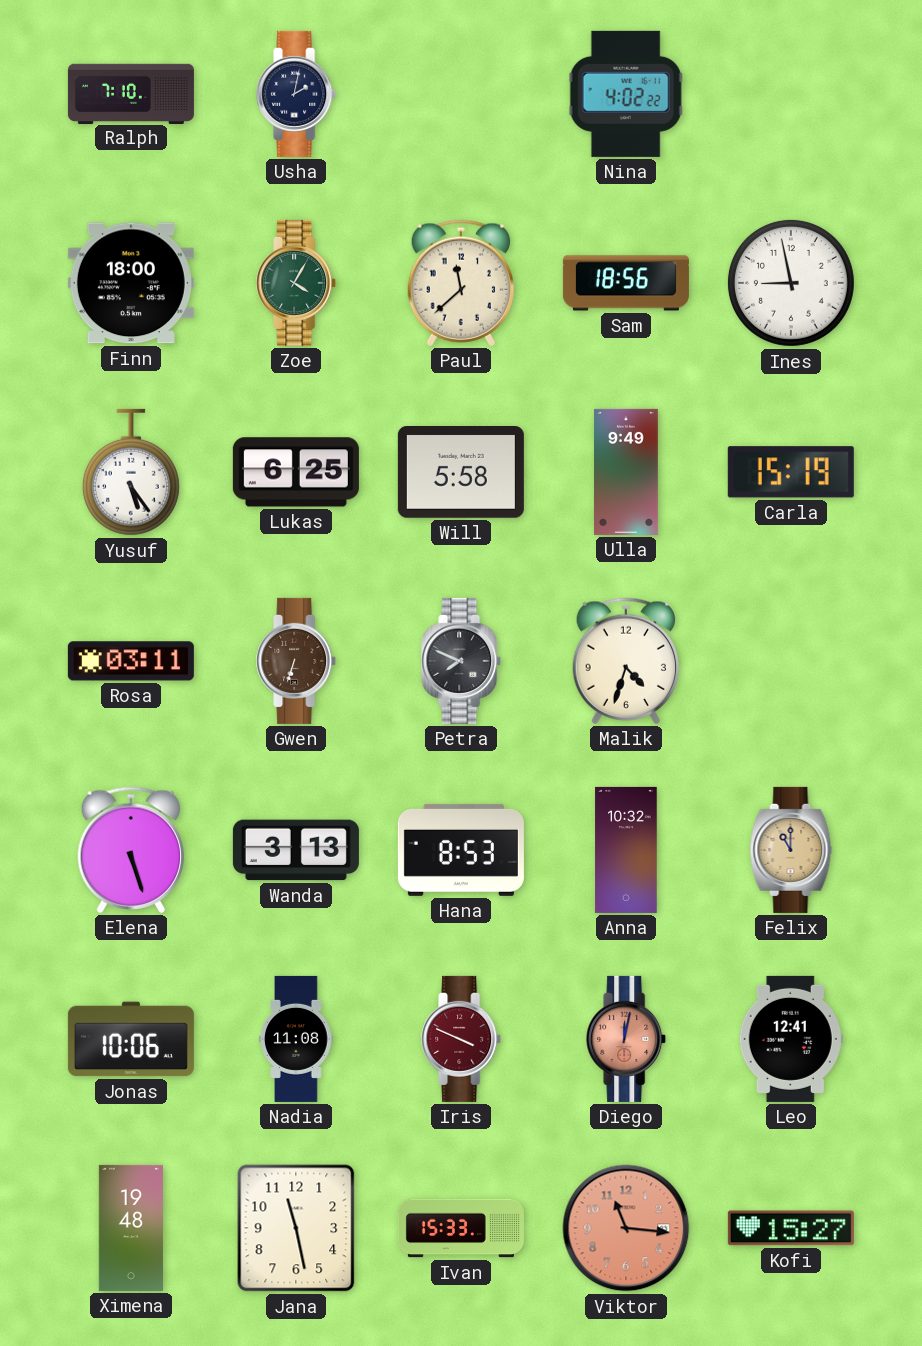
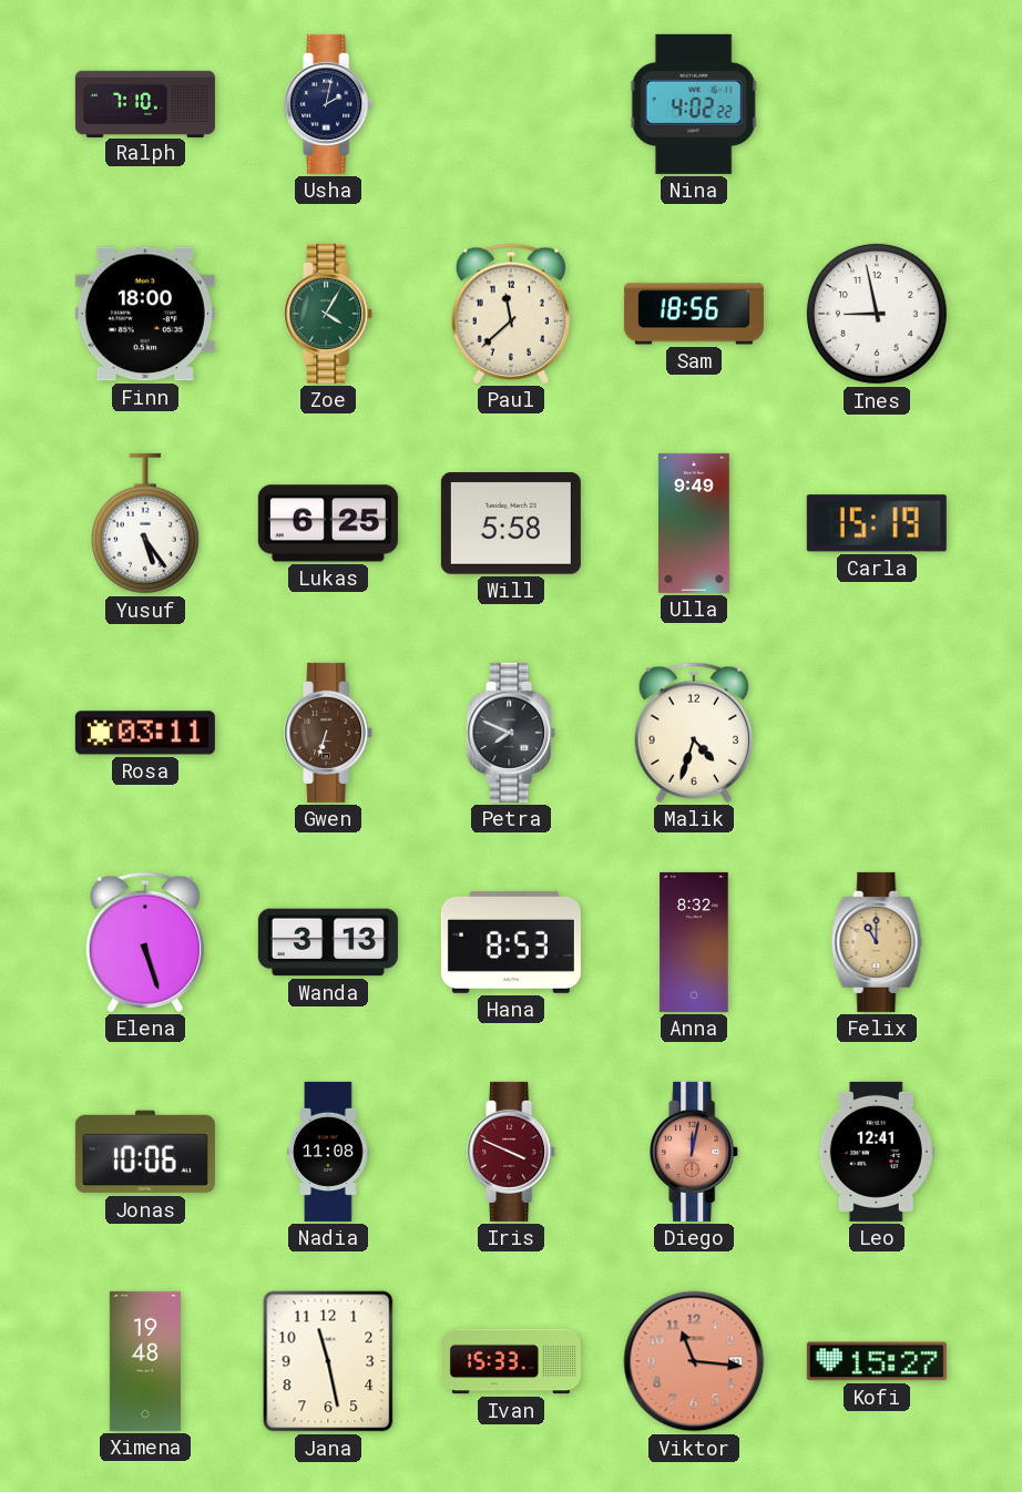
Anna: 10:32 -> 8:32
